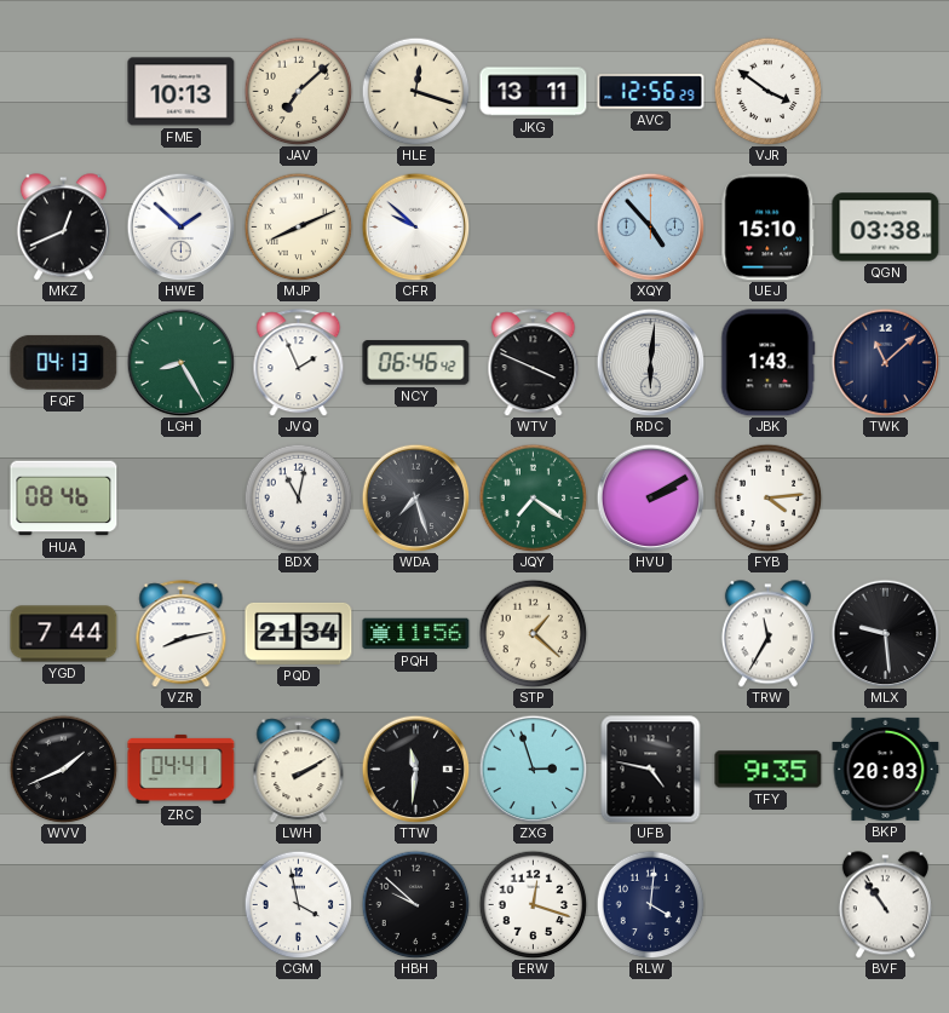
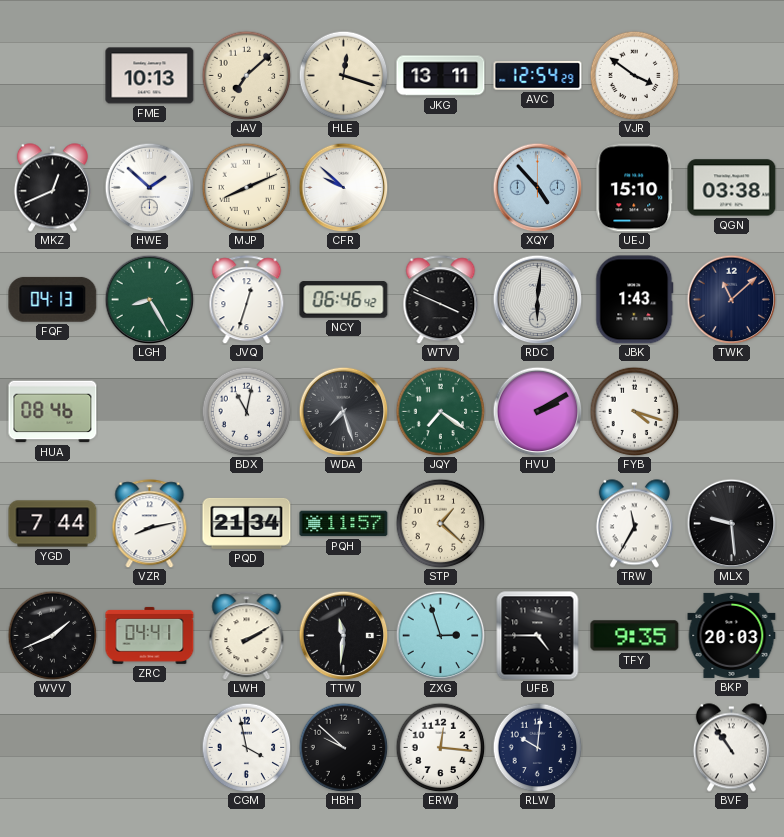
AVC: 12:56 -> 12:54
JVQ: 1:56 -> 12:33
FYB: 4:14 -> 4:18
PQH: 11:56 -> 11:57
UFB: 4:47 -> 4:45
ERW: 12:18 -> 12:16
RLW: 4:01 -> 10:01
